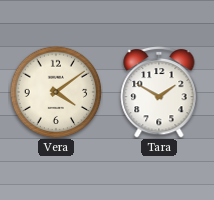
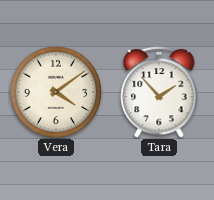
Tara: 1:50 -> 1:53
